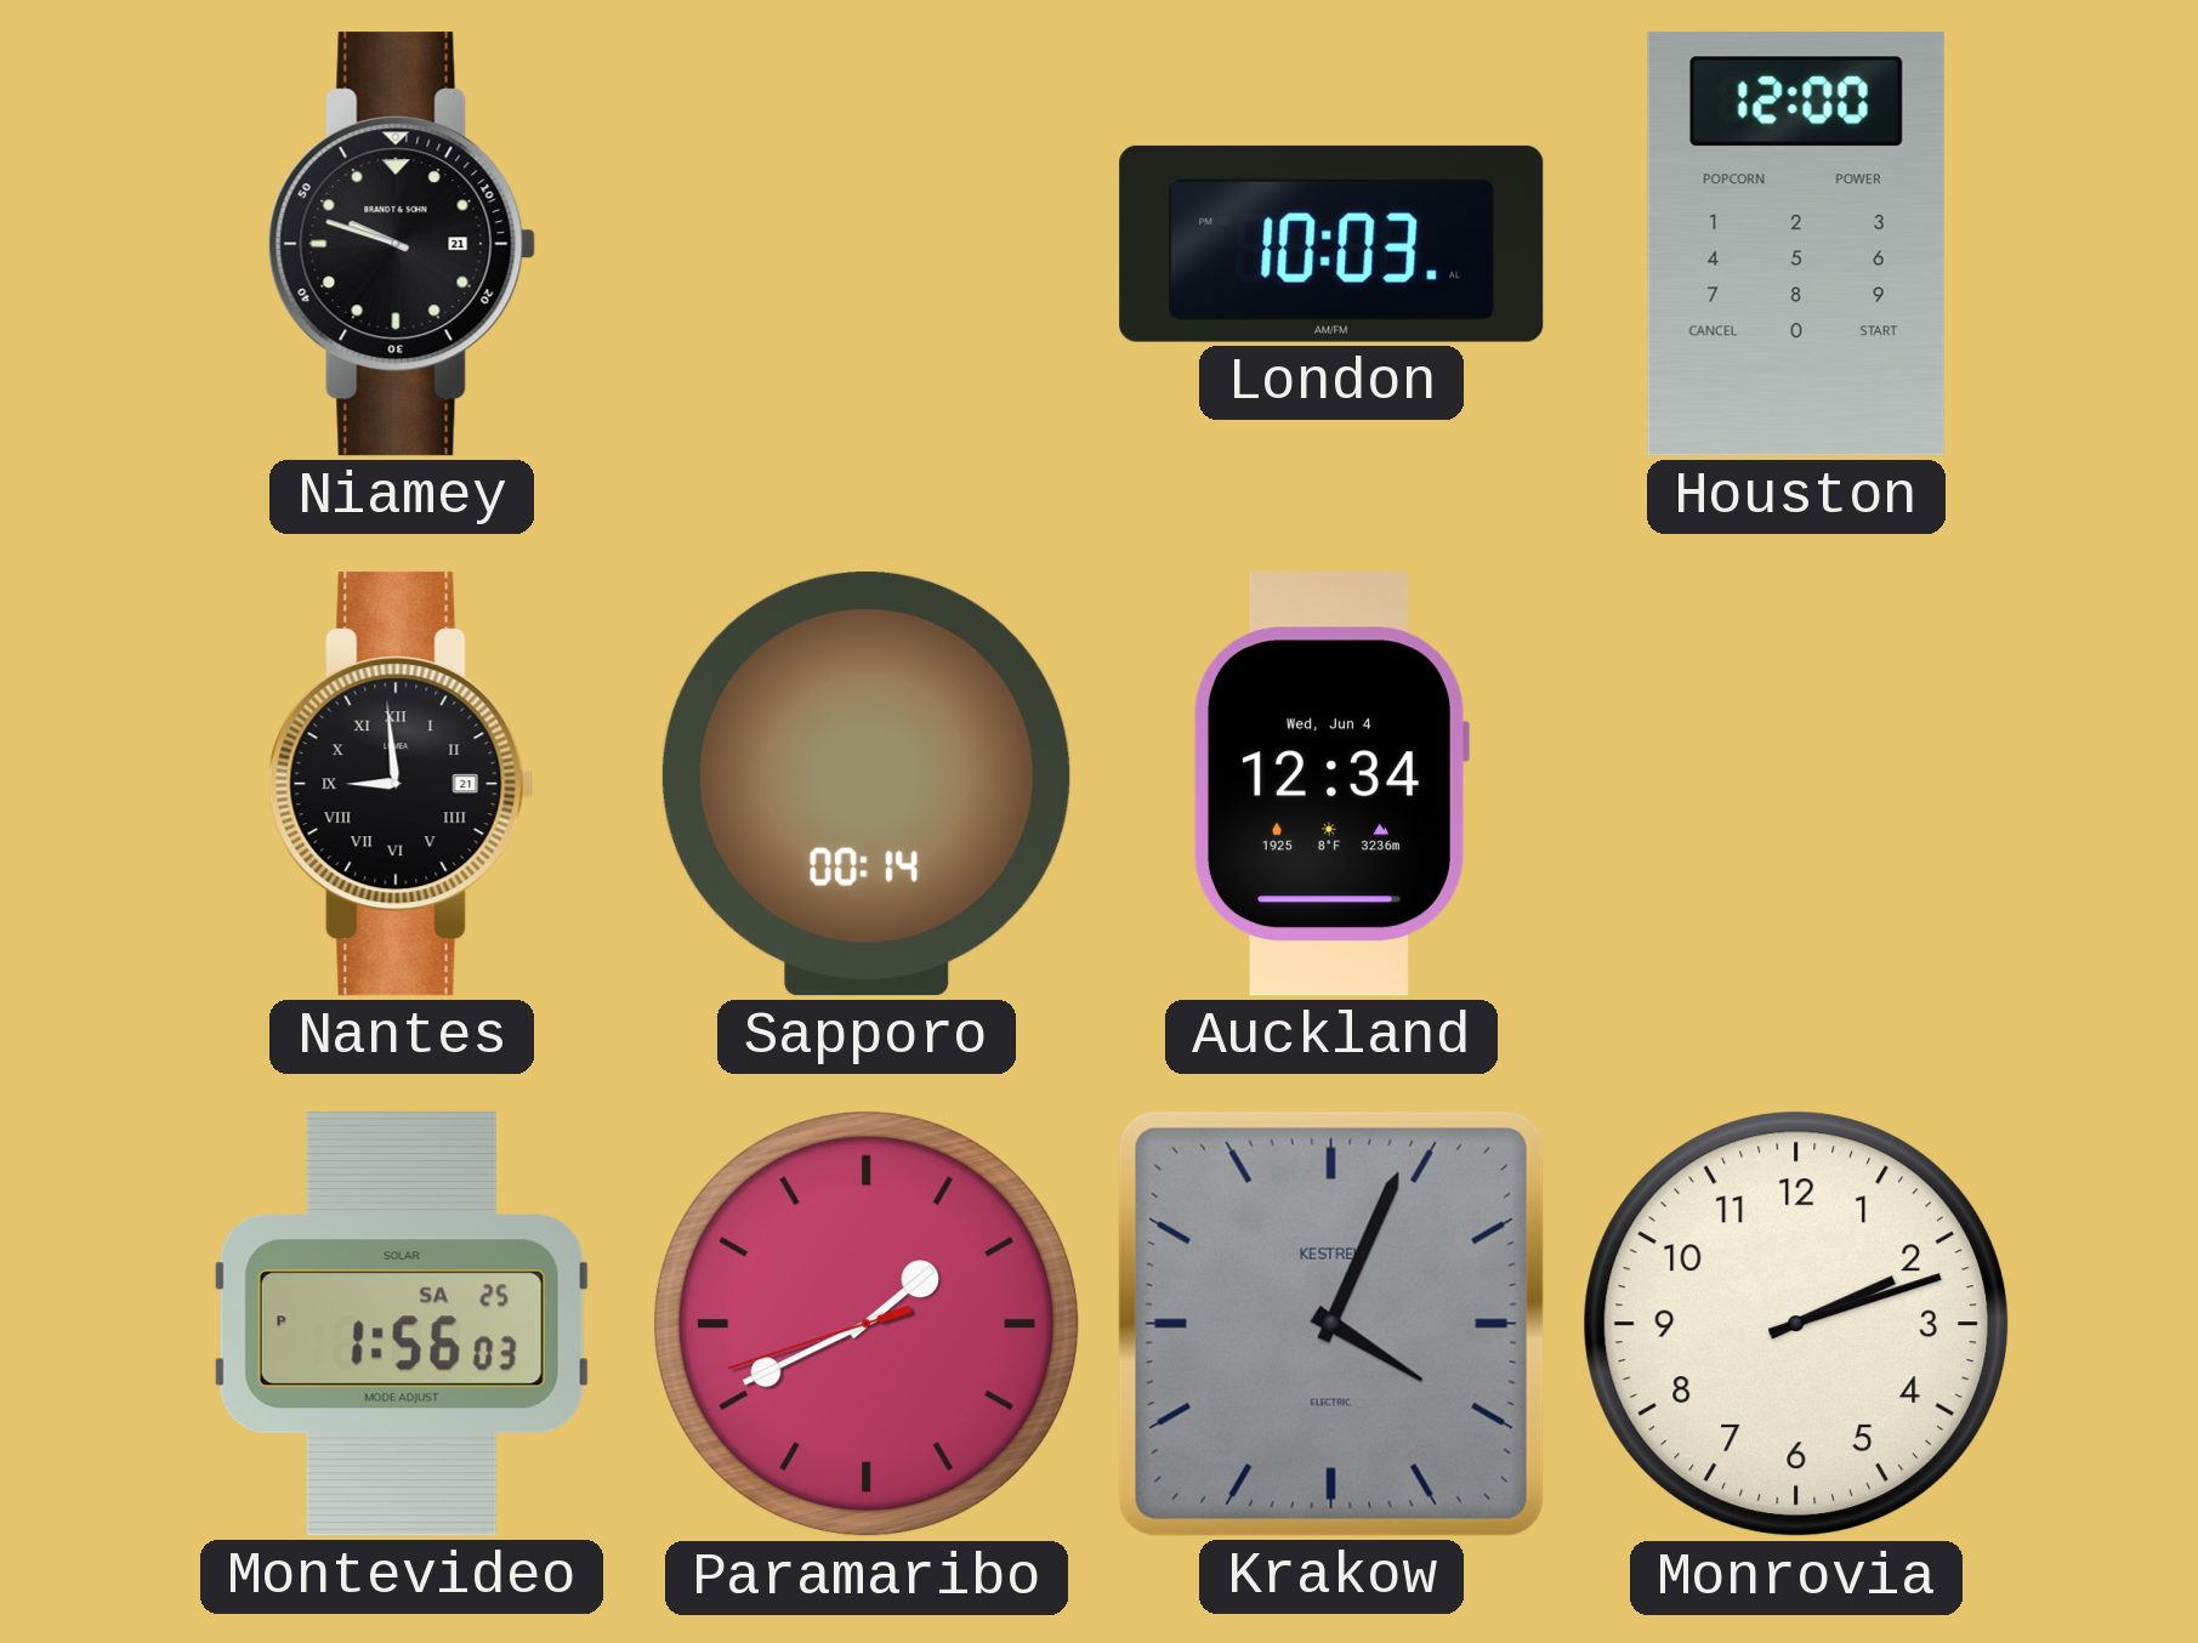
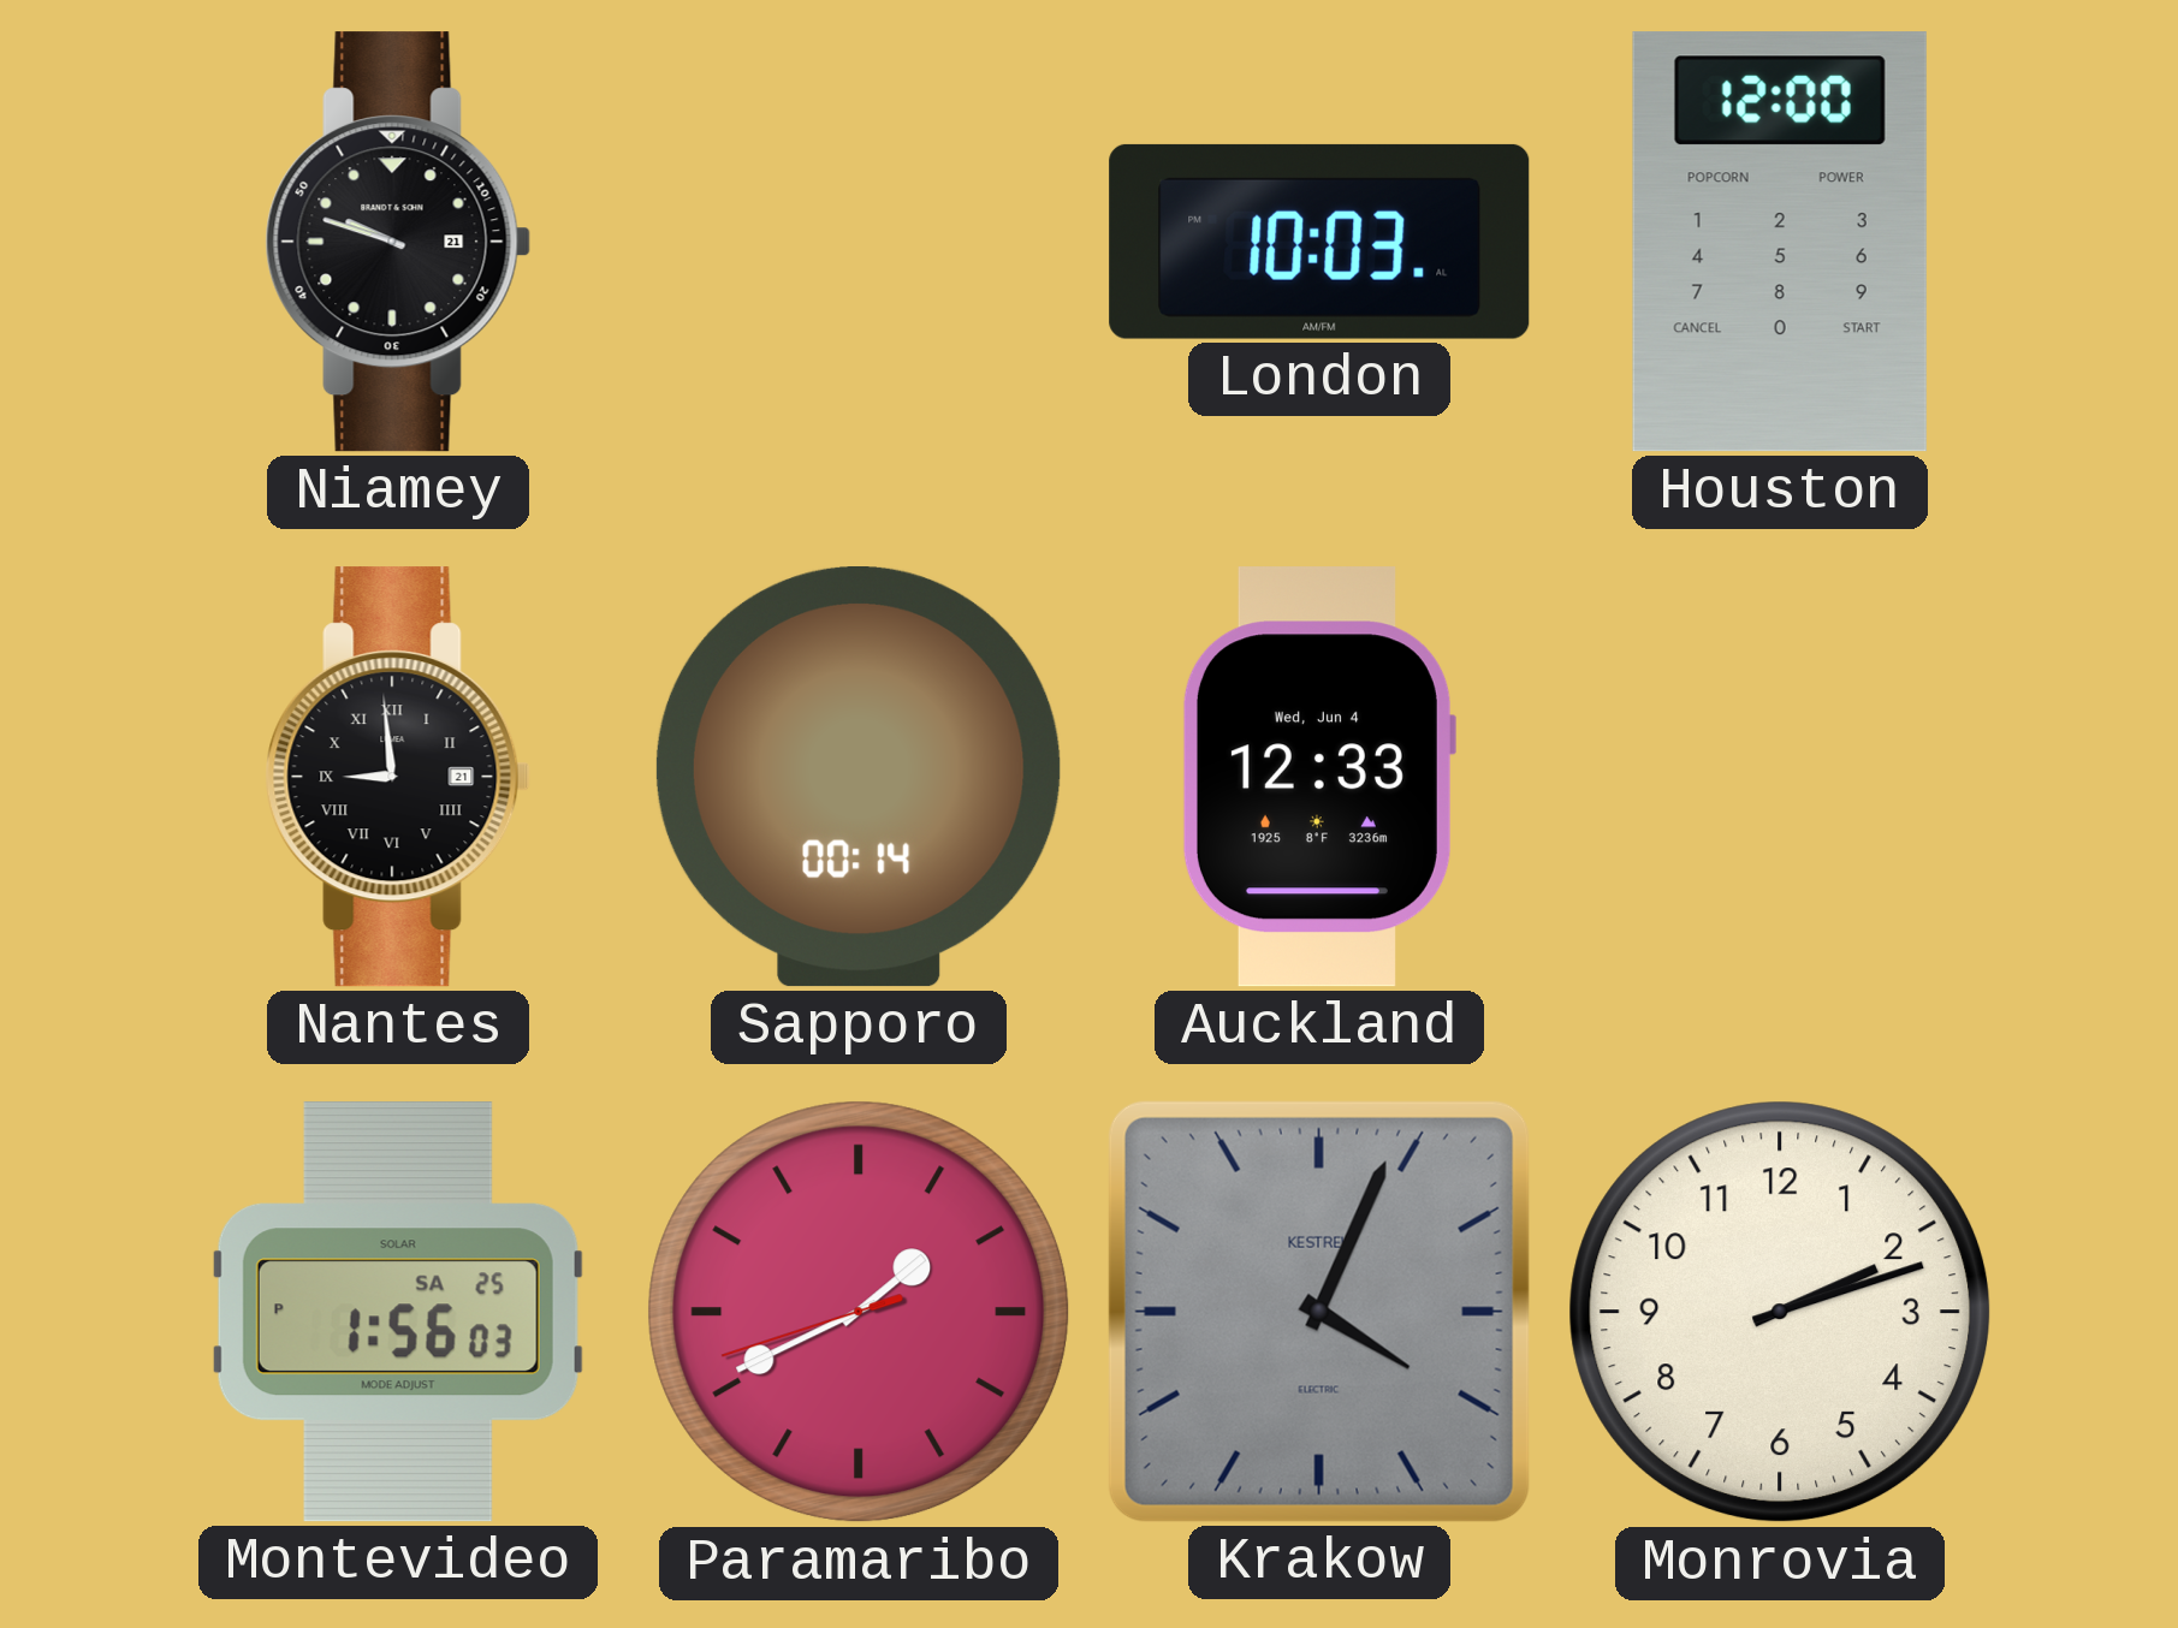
Auckland: 12:34 -> 12:33
